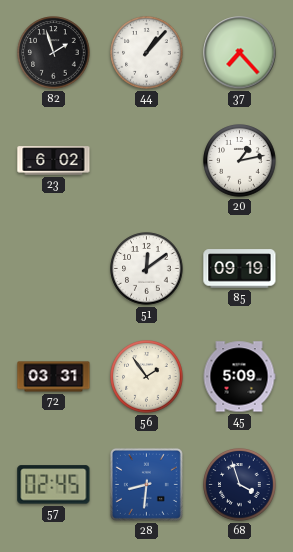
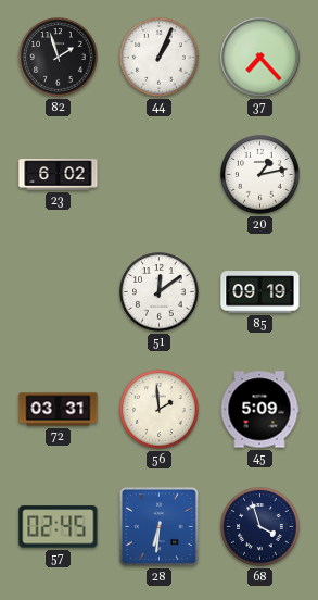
44: 1:07 -> 1:04
56: 1:54 -> 1:59
28: 8:31 -> 6:31
